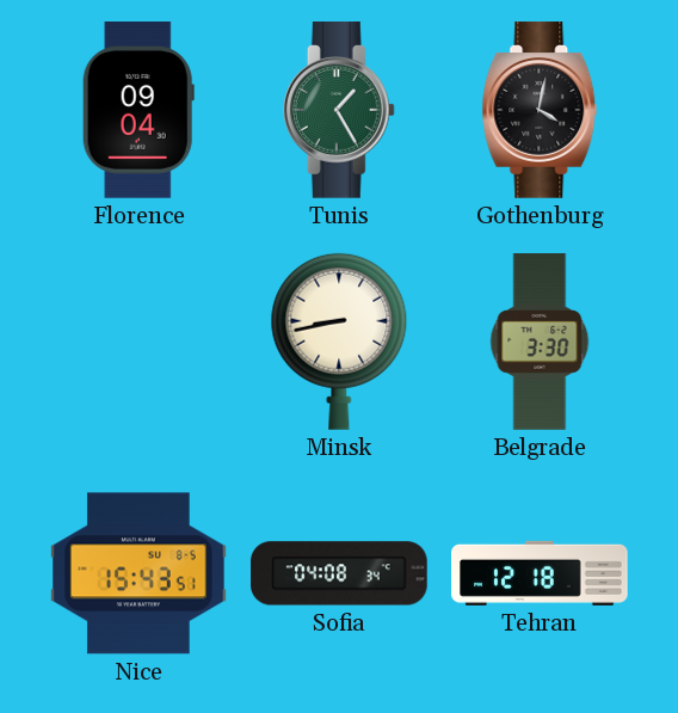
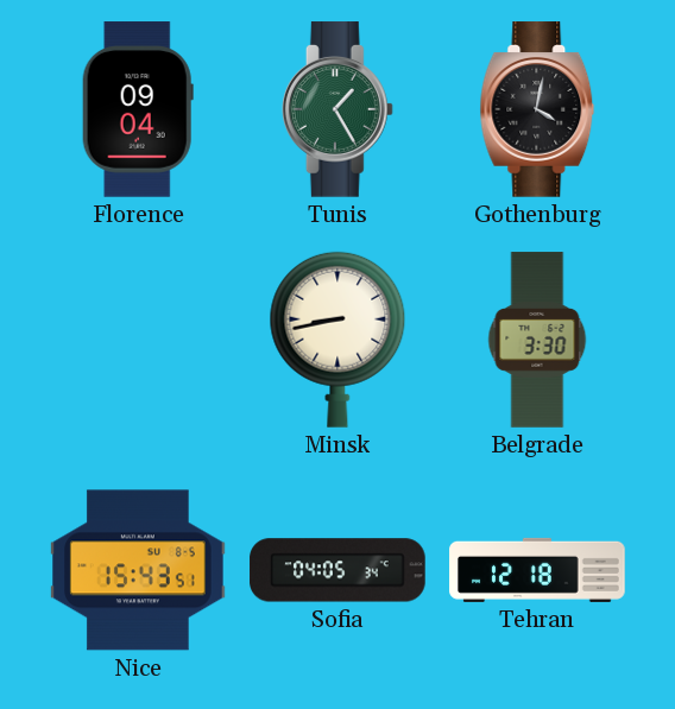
Sofia: 04:08 -> 04:05
